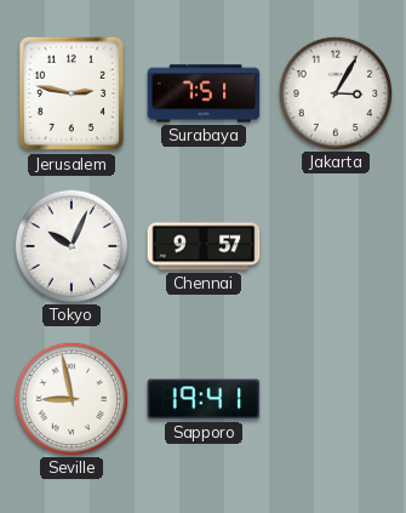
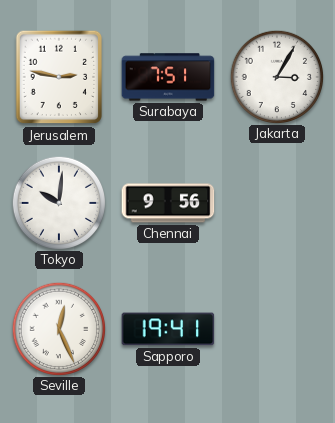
Tokyo: 10:04 -> 10:01
Chennai: 9:57 -> 9:56
Seville: 8:58 -> 12:26
